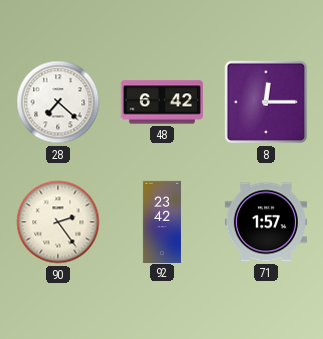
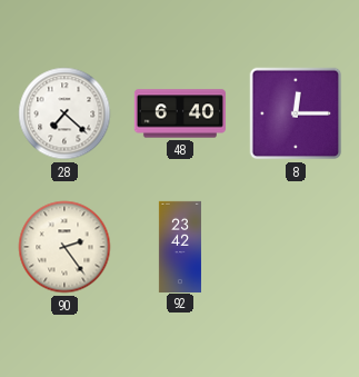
48: 6:42 -> 6:40
71: 1:57 -> none
